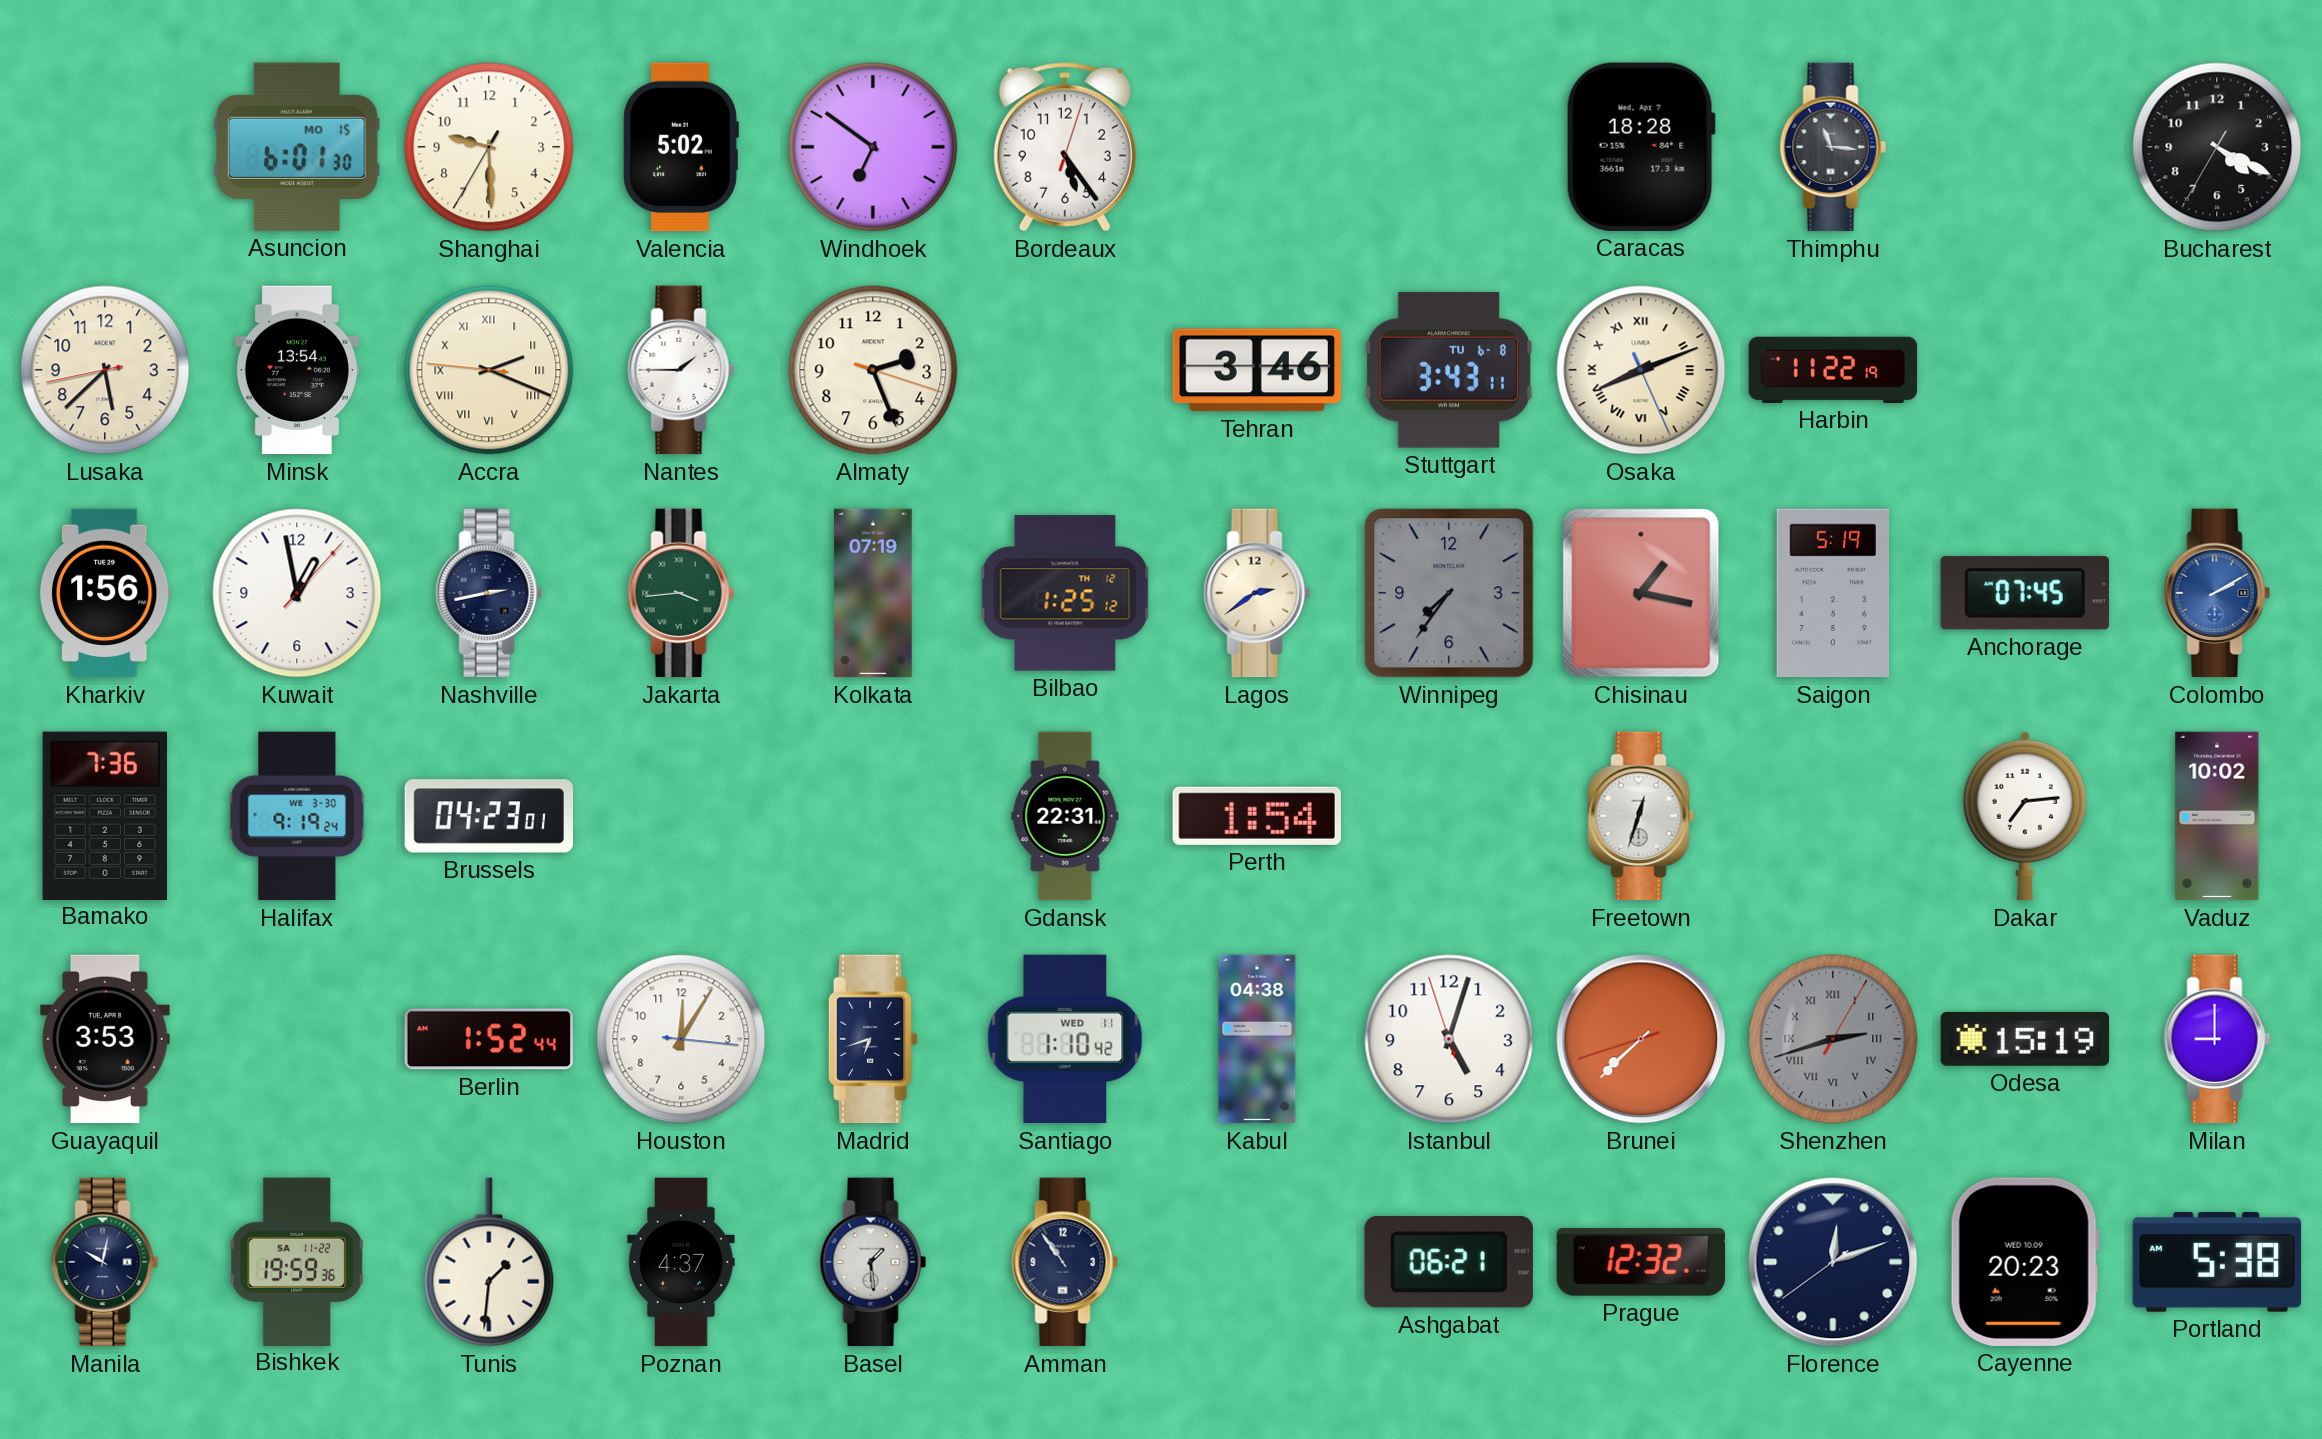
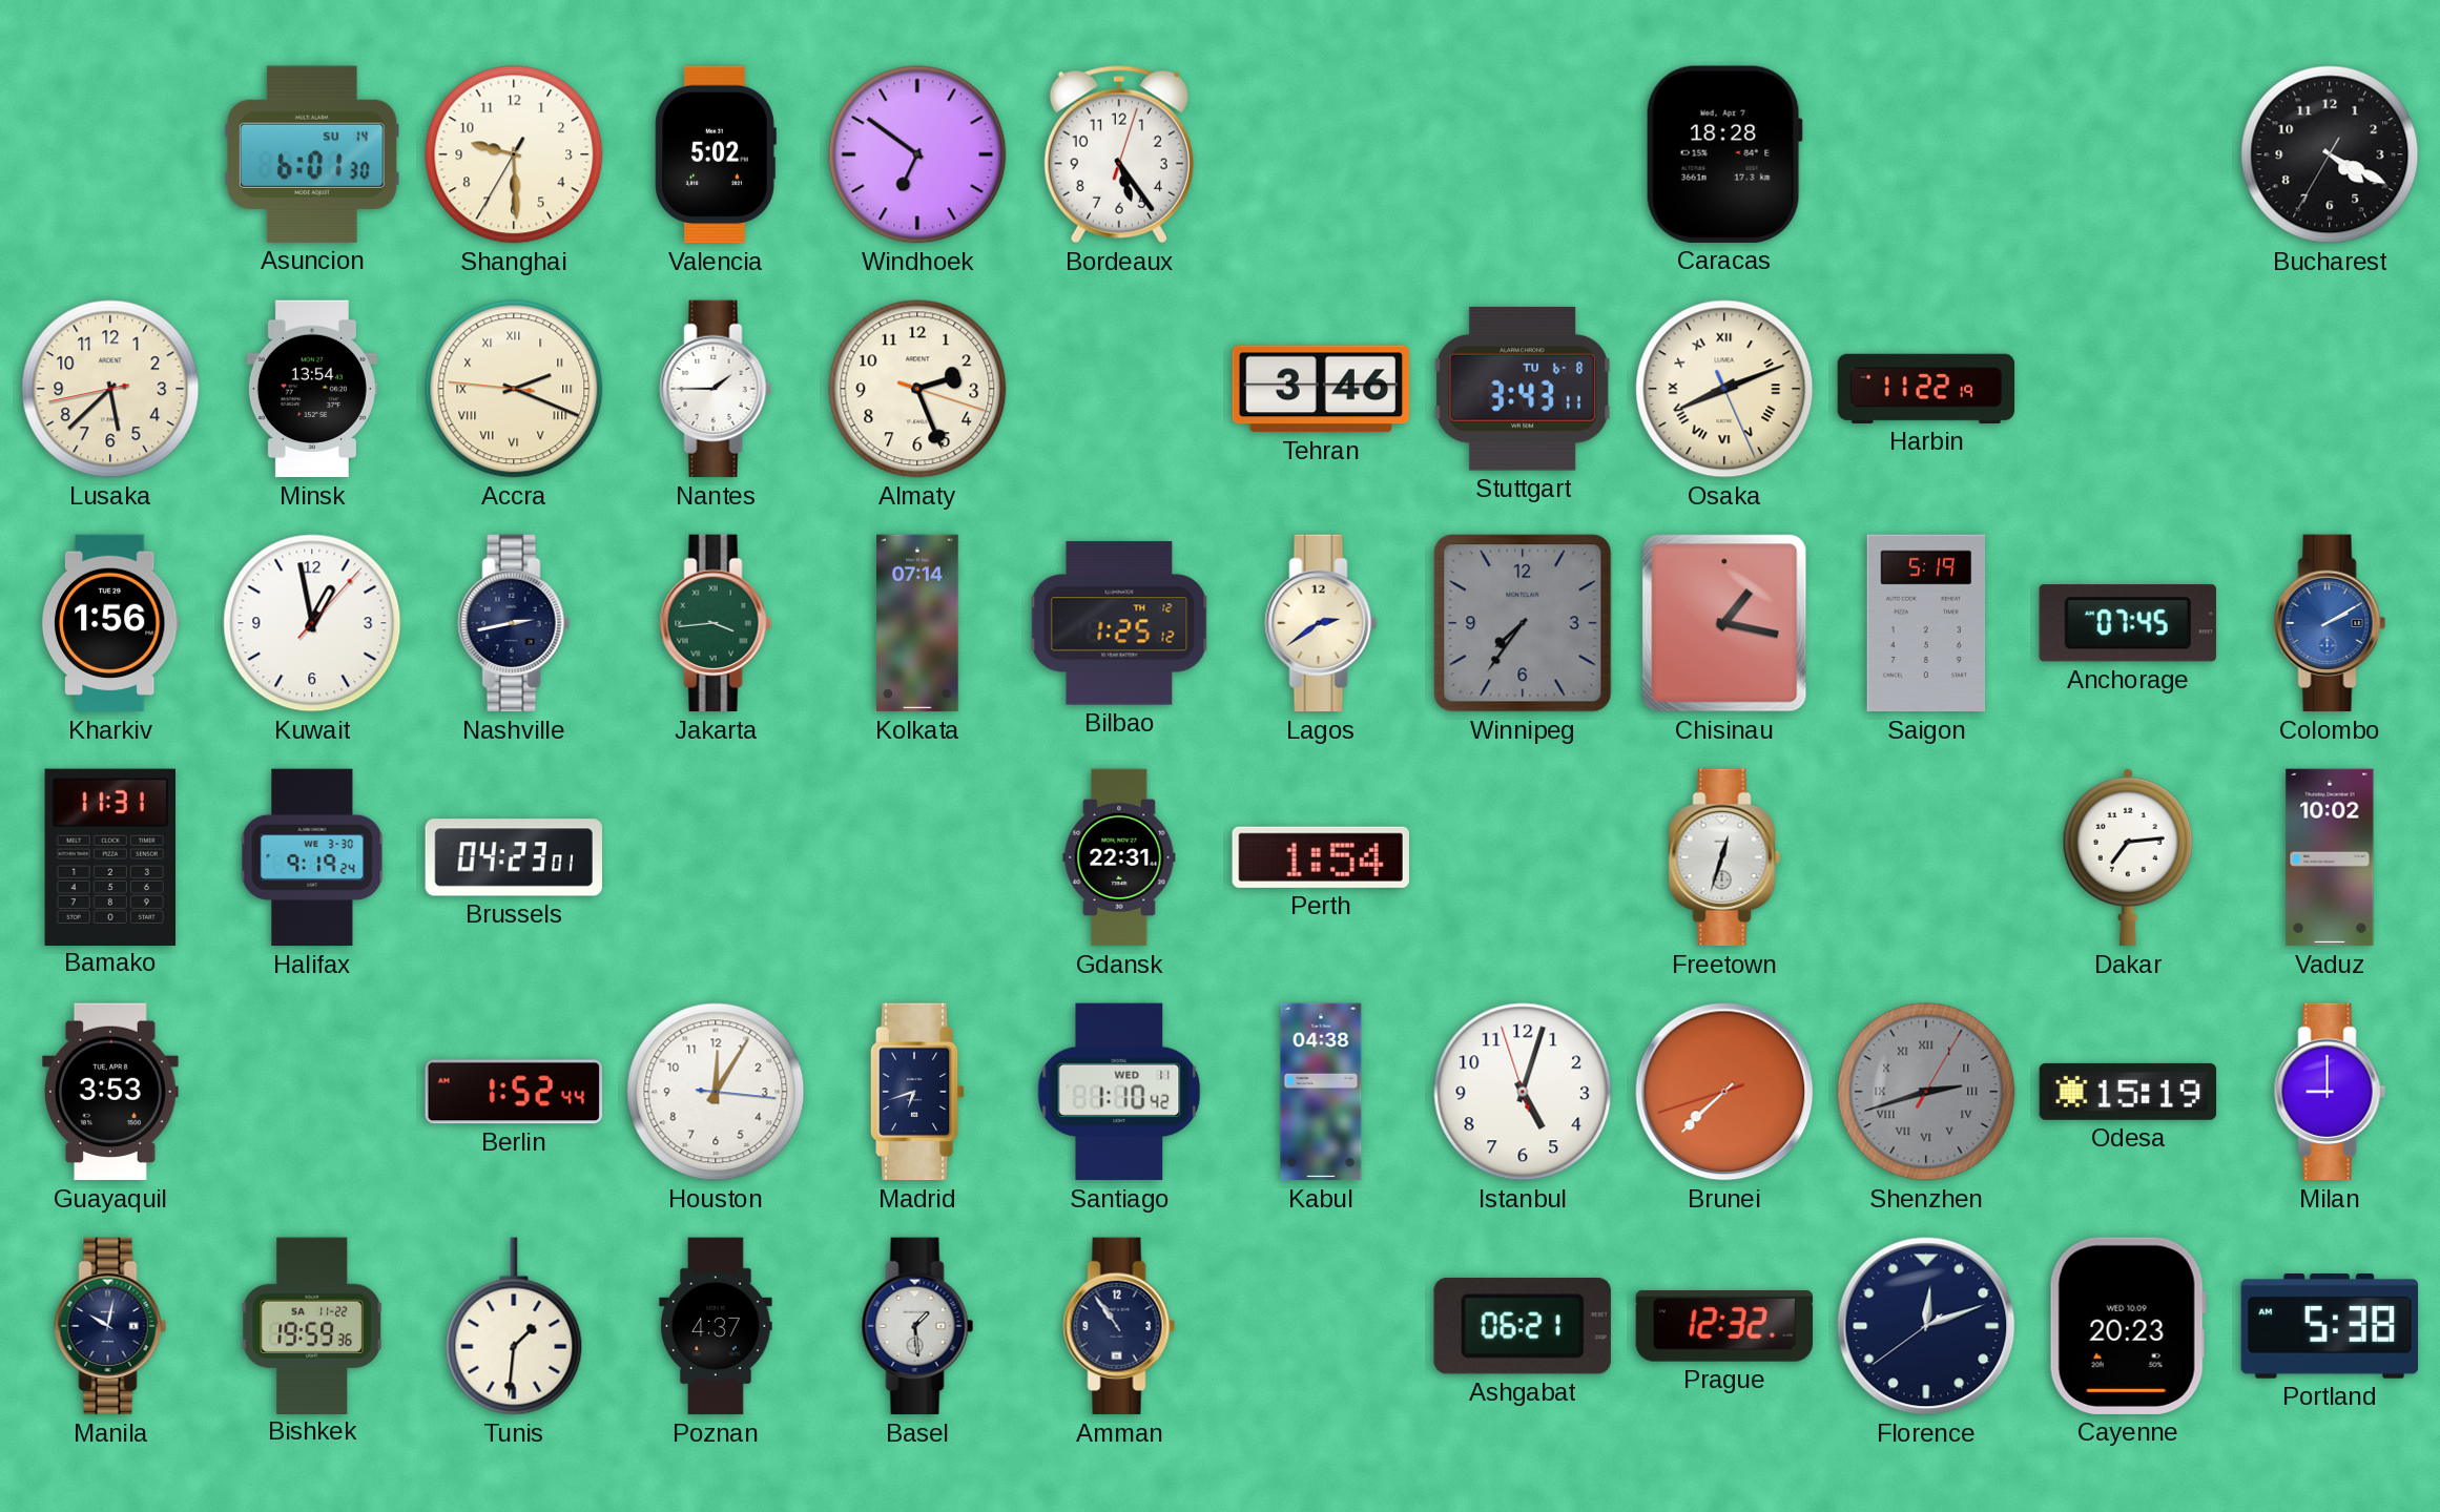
Asuncion date: MO 15 -> SU 14
Thimphu: 11:16 -> none
Kolkata: 07:19 -> 07:14
Bamako: 7:36 -> 11:31
